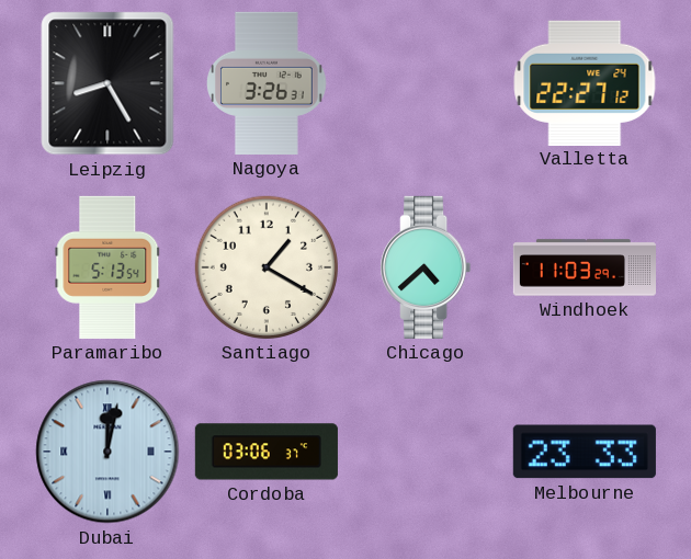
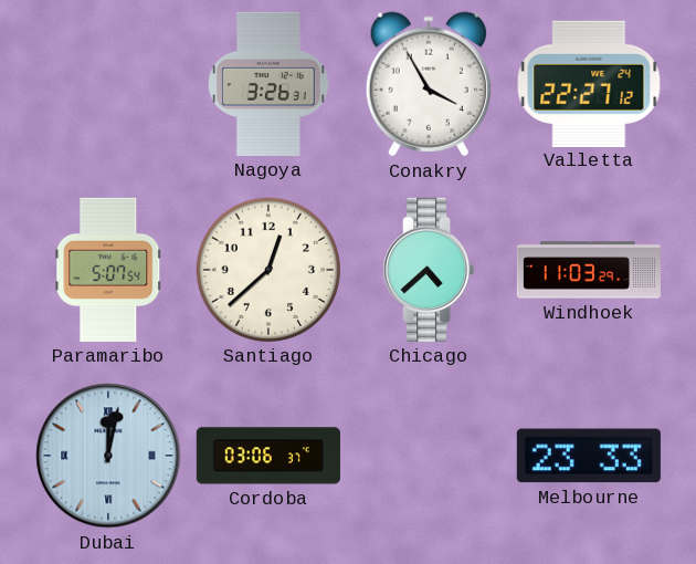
Leipzig: 8:25 -> none
Conakry: none -> 3:55
Paramaribo: 5:13 -> 5:07
Santiago: 1:20 -> 12:38
